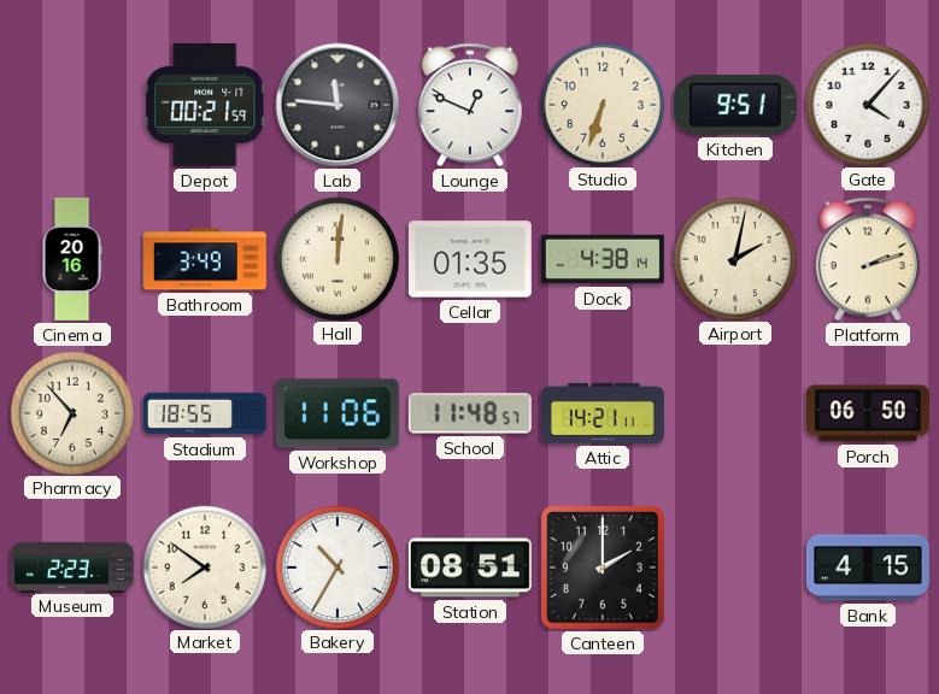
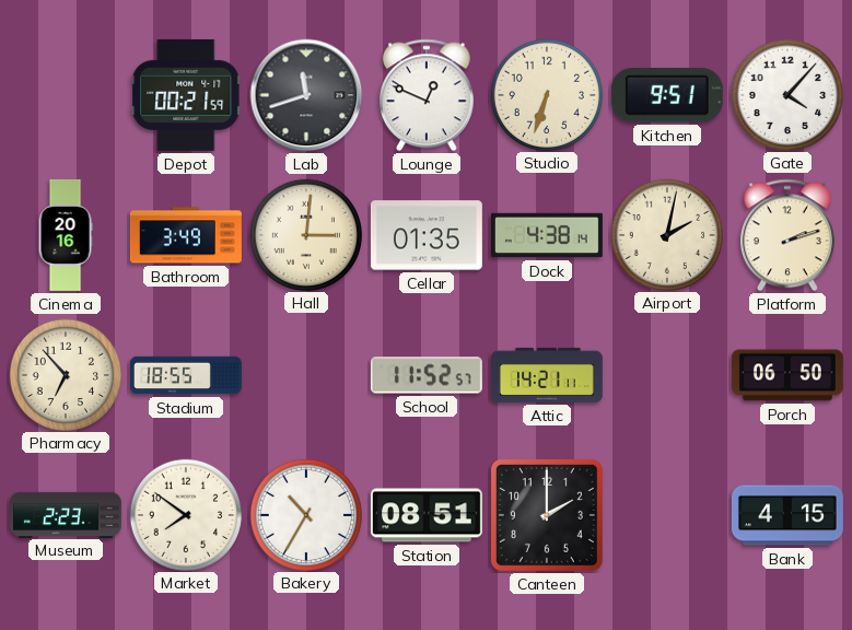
Lab: 11:46 -> 11:42
Hall: 12:01 -> 3:01
Workshop: 11:06 -> none
School: 11:48 -> 11:52
